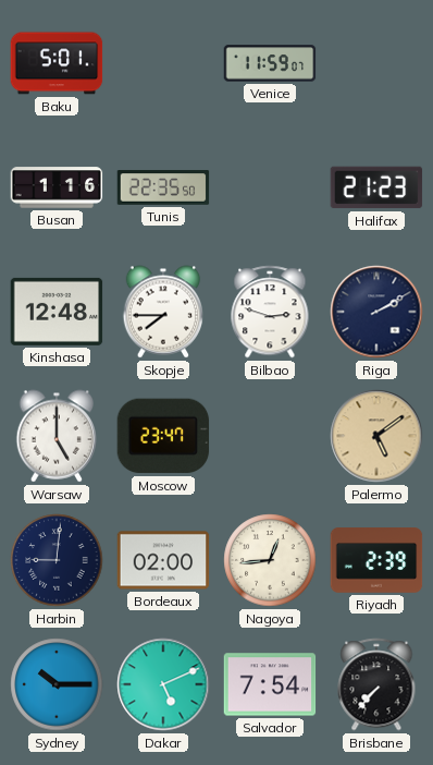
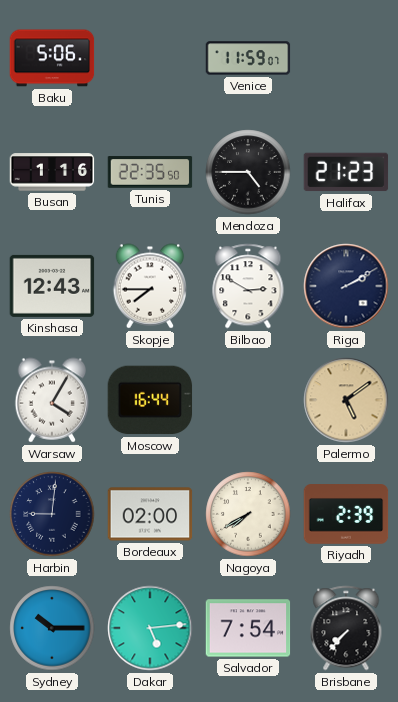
Baku: 5:01 -> 5:06
Mendoza: none -> 4:45
Kinshasa: 12:48 -> 12:43
Bilbao: 2:48 -> 2:50
Warsaw: 5:00 -> 4:05
Moscow: 23:47 -> 16:44
Nagoya: 12:44 -> 7:40
Dakar: 5:11 -> 5:14
